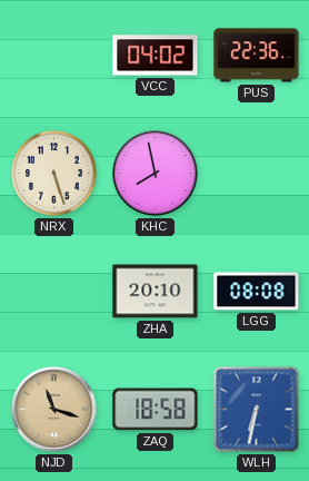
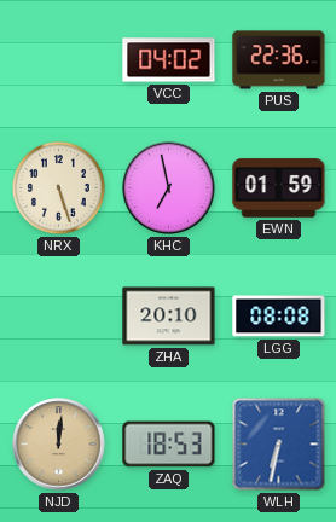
KHC: 7:58 -> 6:58
EWN: none -> 01:59
NJD: 11:18 -> 12:01
ZAQ: 18:58 -> 18:53
